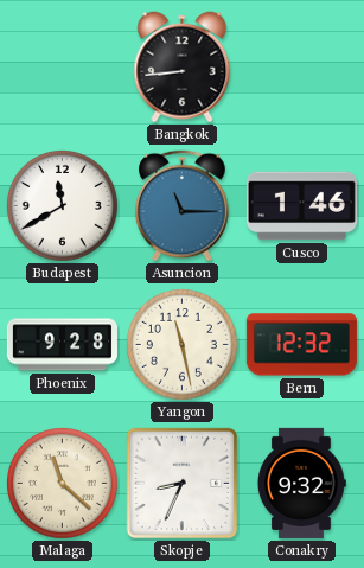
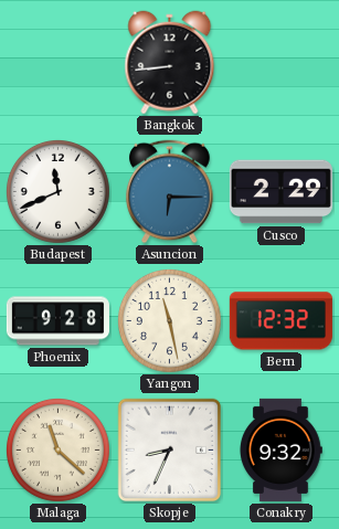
Budapest: 11:40 -> 11:41
Asuncion: 11:15 -> 6:15
Cusco: 1:46 -> 2:29
